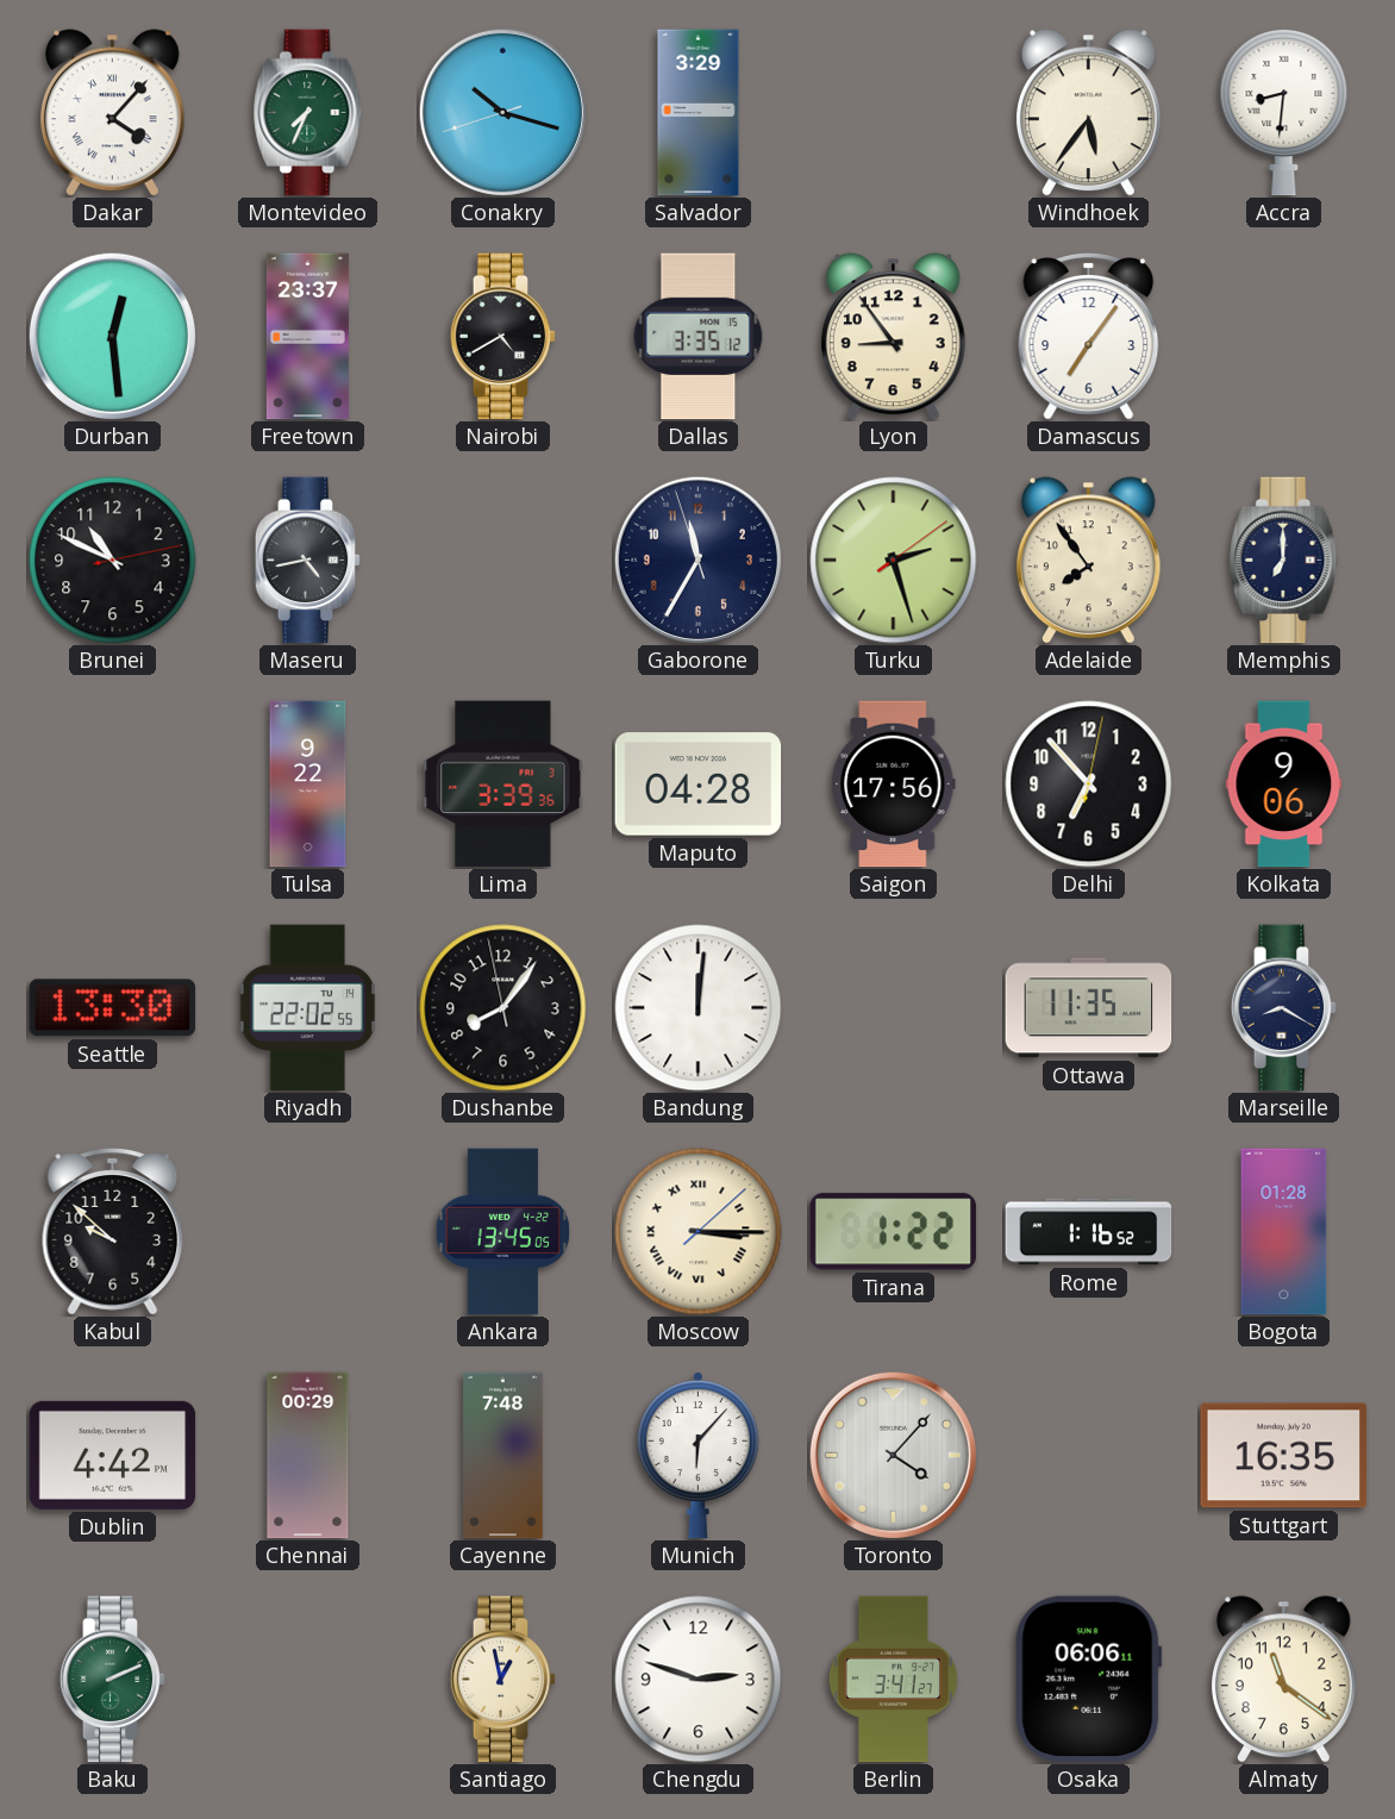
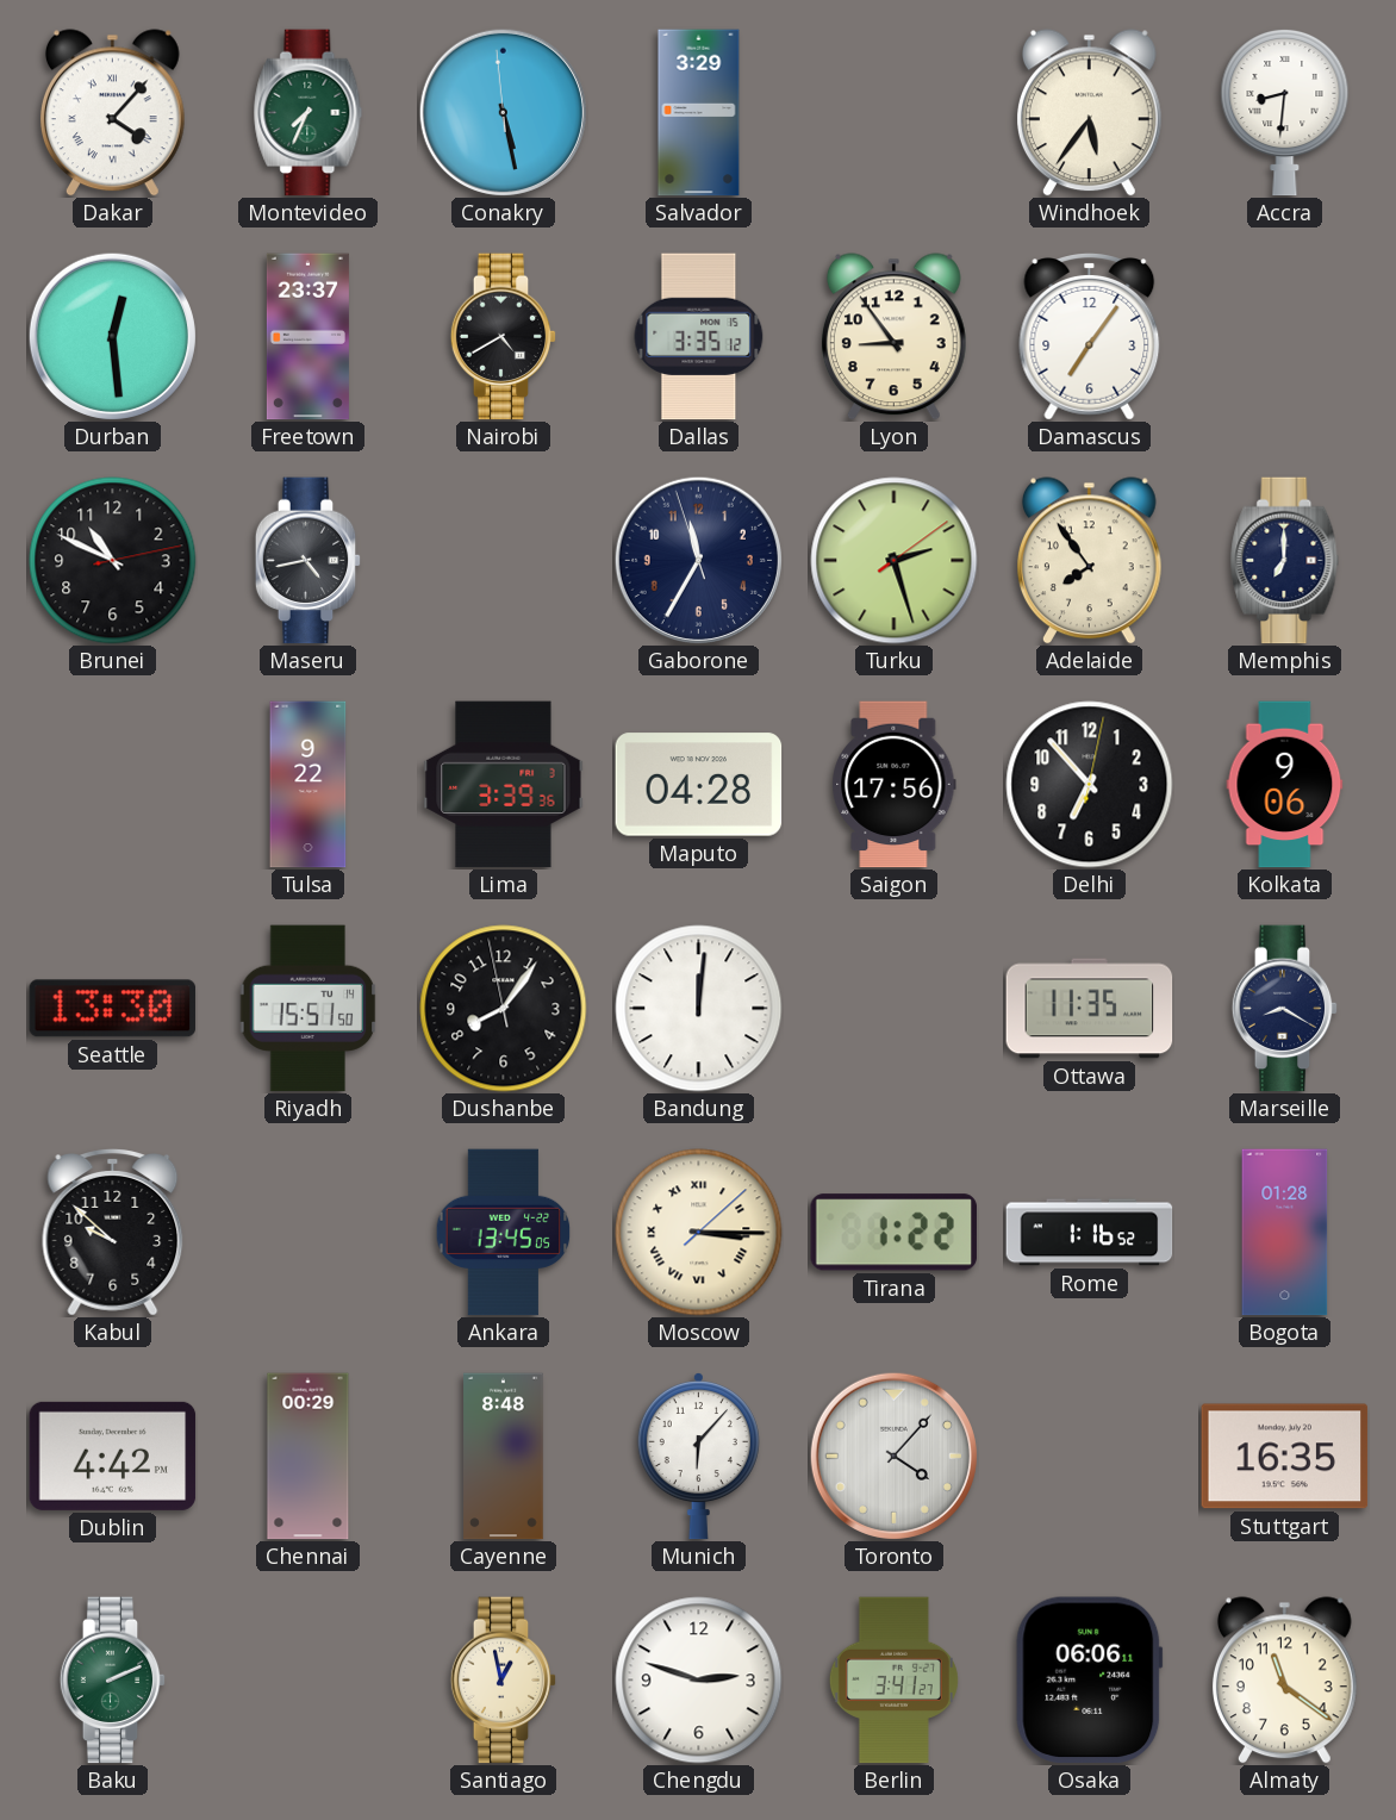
Conakry: 10:17 -> 5:27
Riyadh: 22:02 -> 15:51
Cayenne: 7:48 -> 8:48
